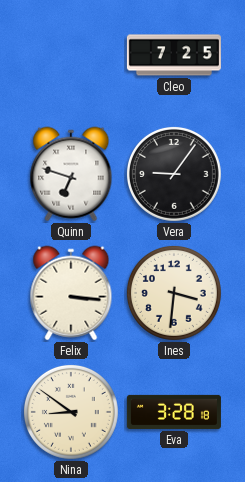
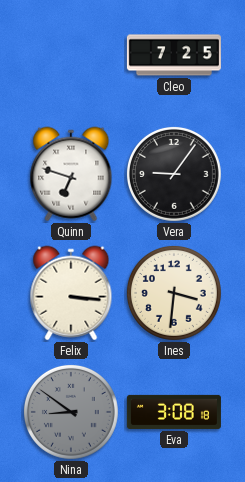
Nina dial: cream -> grey
Eva: 3:28 -> 3:08
